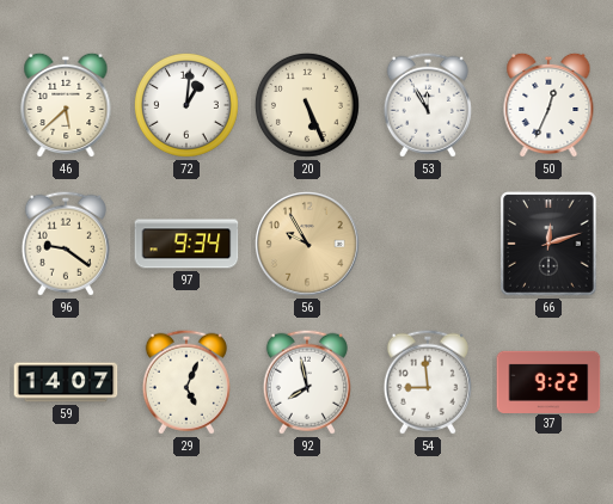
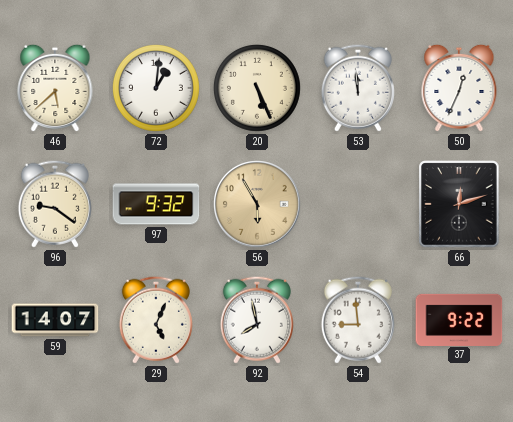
53: 11:55 -> 11:59
97: 9:34 -> 9:32
56: 9:55 -> 5:55
